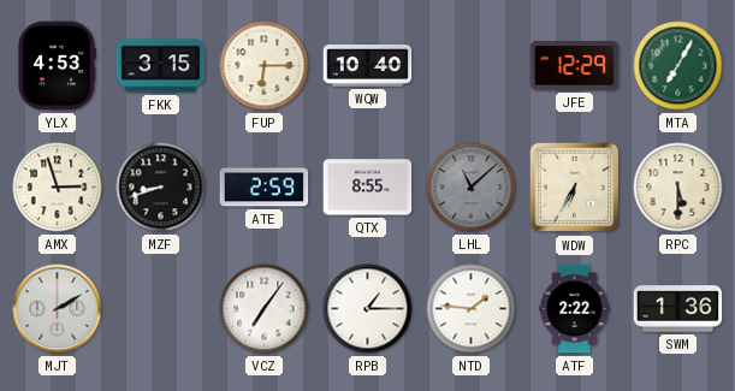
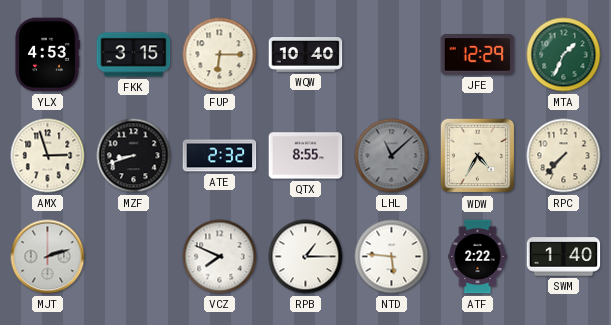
MTA: 7:05 -> 1:34
ATE: 2:59 -> 2:32
WDW: 6:35 -> 4:35
RPC: 5:30 -> 7:37
MJT: 2:10 -> 2:12
VCZ: 7:06 -> 7:49
NTD: 1:46 -> 5:46
SWM: 1:36 -> 1:40
